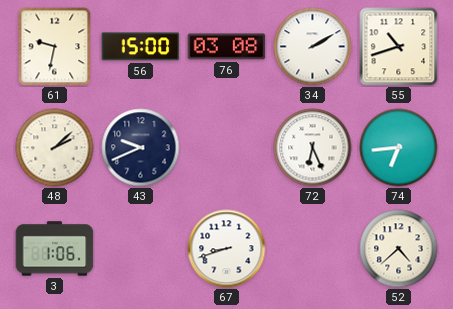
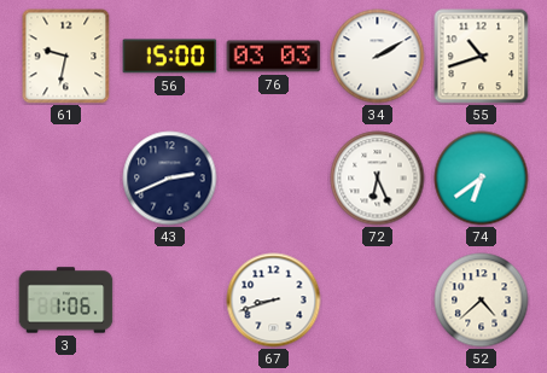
76: 03:08 -> 03:03
48: 2:08 -> none
43: 9:41 -> 2:41
74: 6:44 -> 6:39
